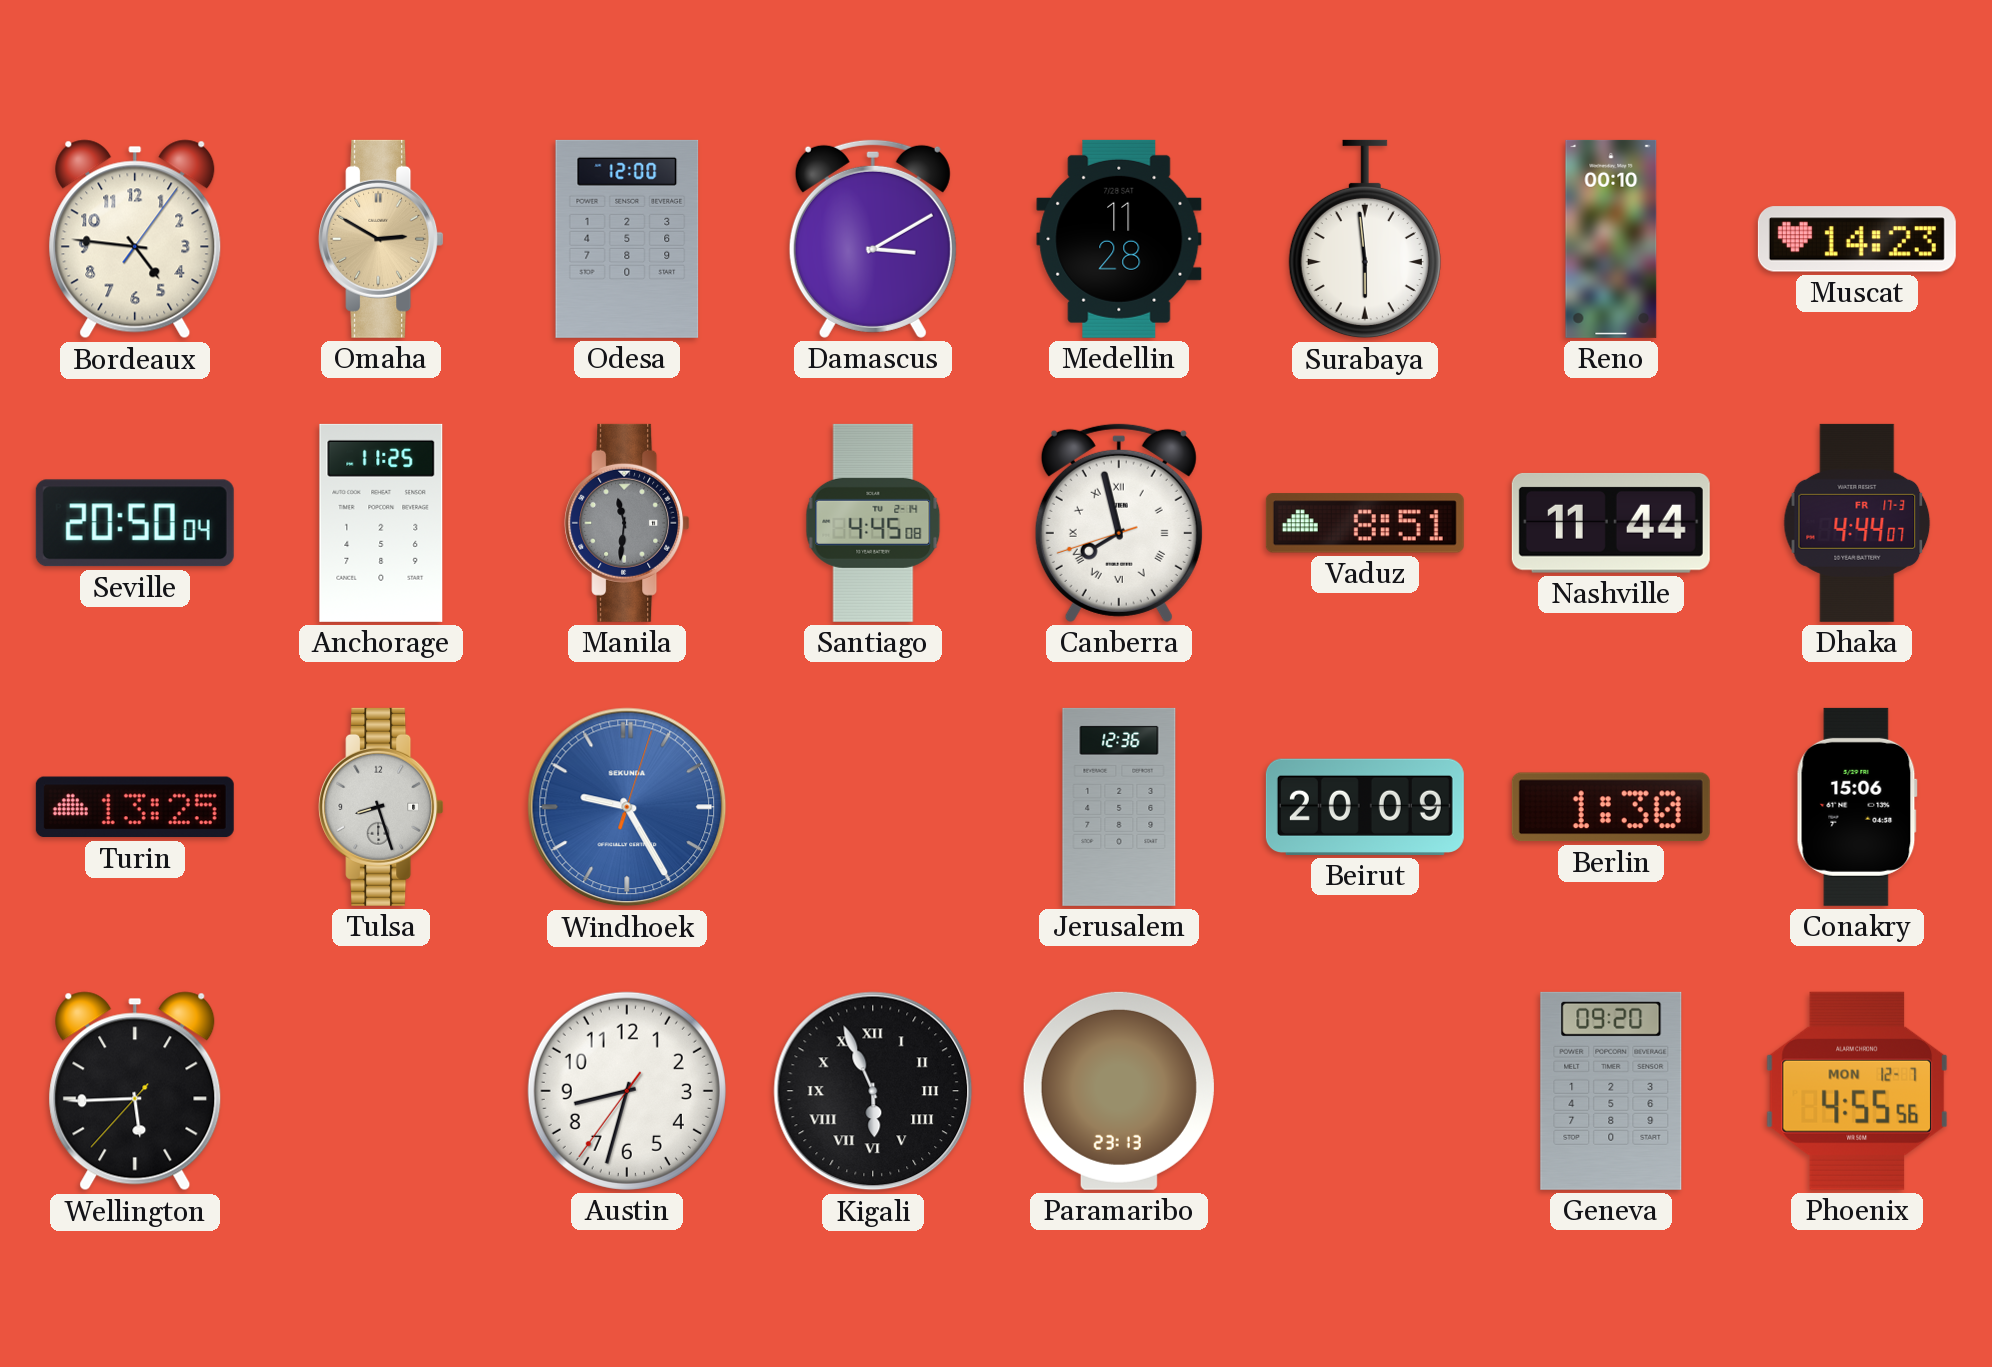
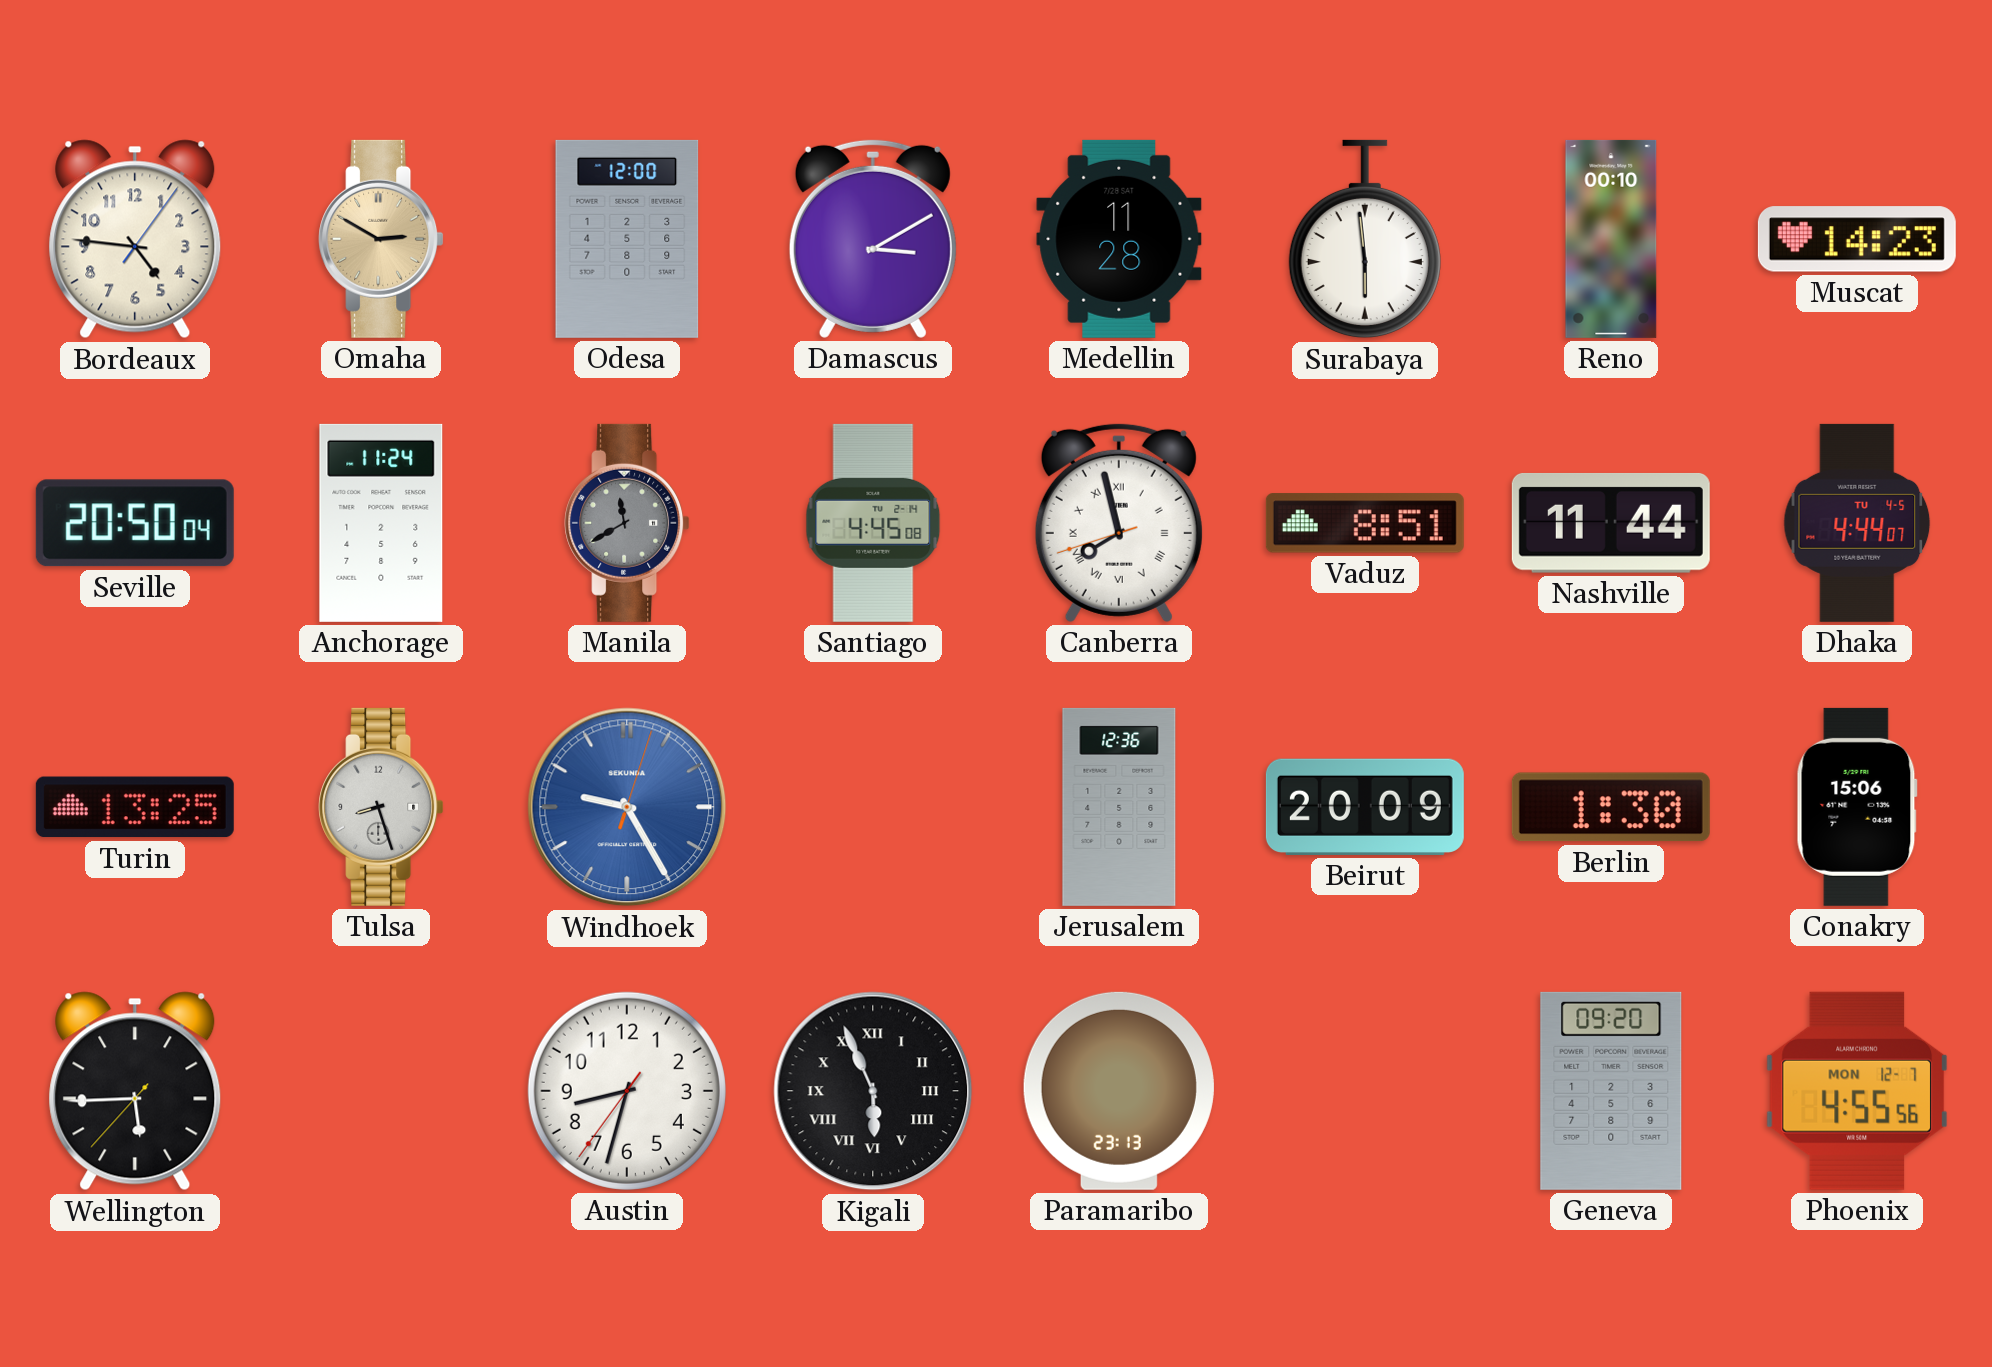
Anchorage: 11:25 -> 11:24
Manila: 11:31 -> 11:40
Dhaka date: FR 17-3 -> TU 4-5
